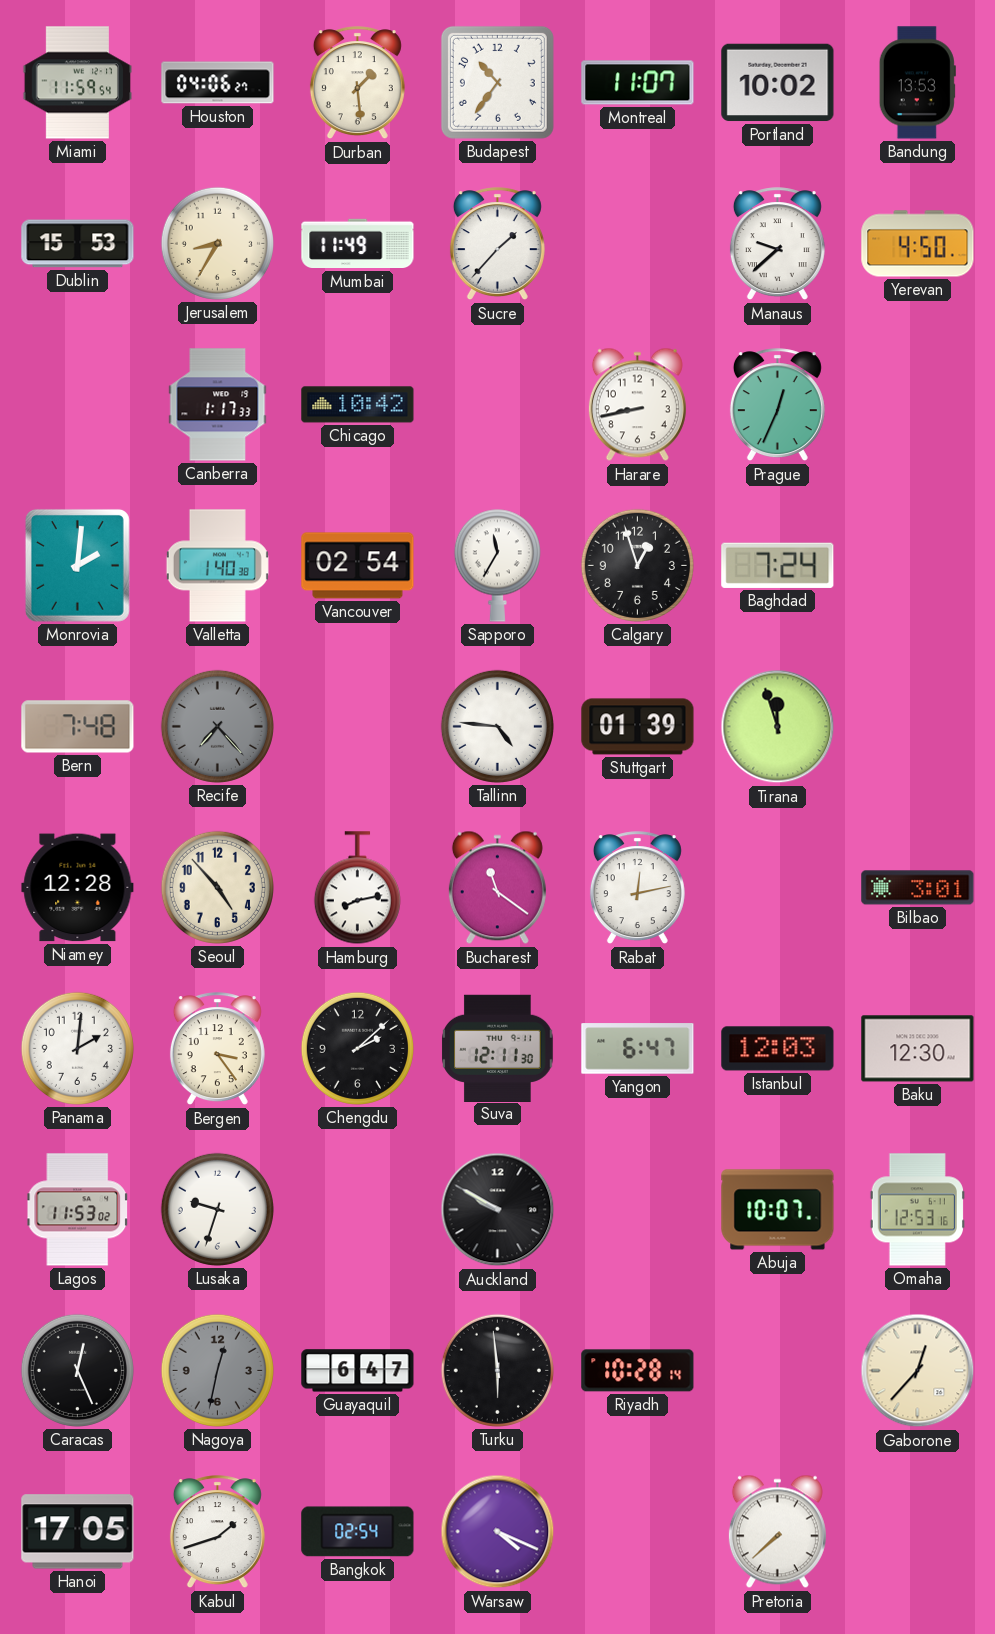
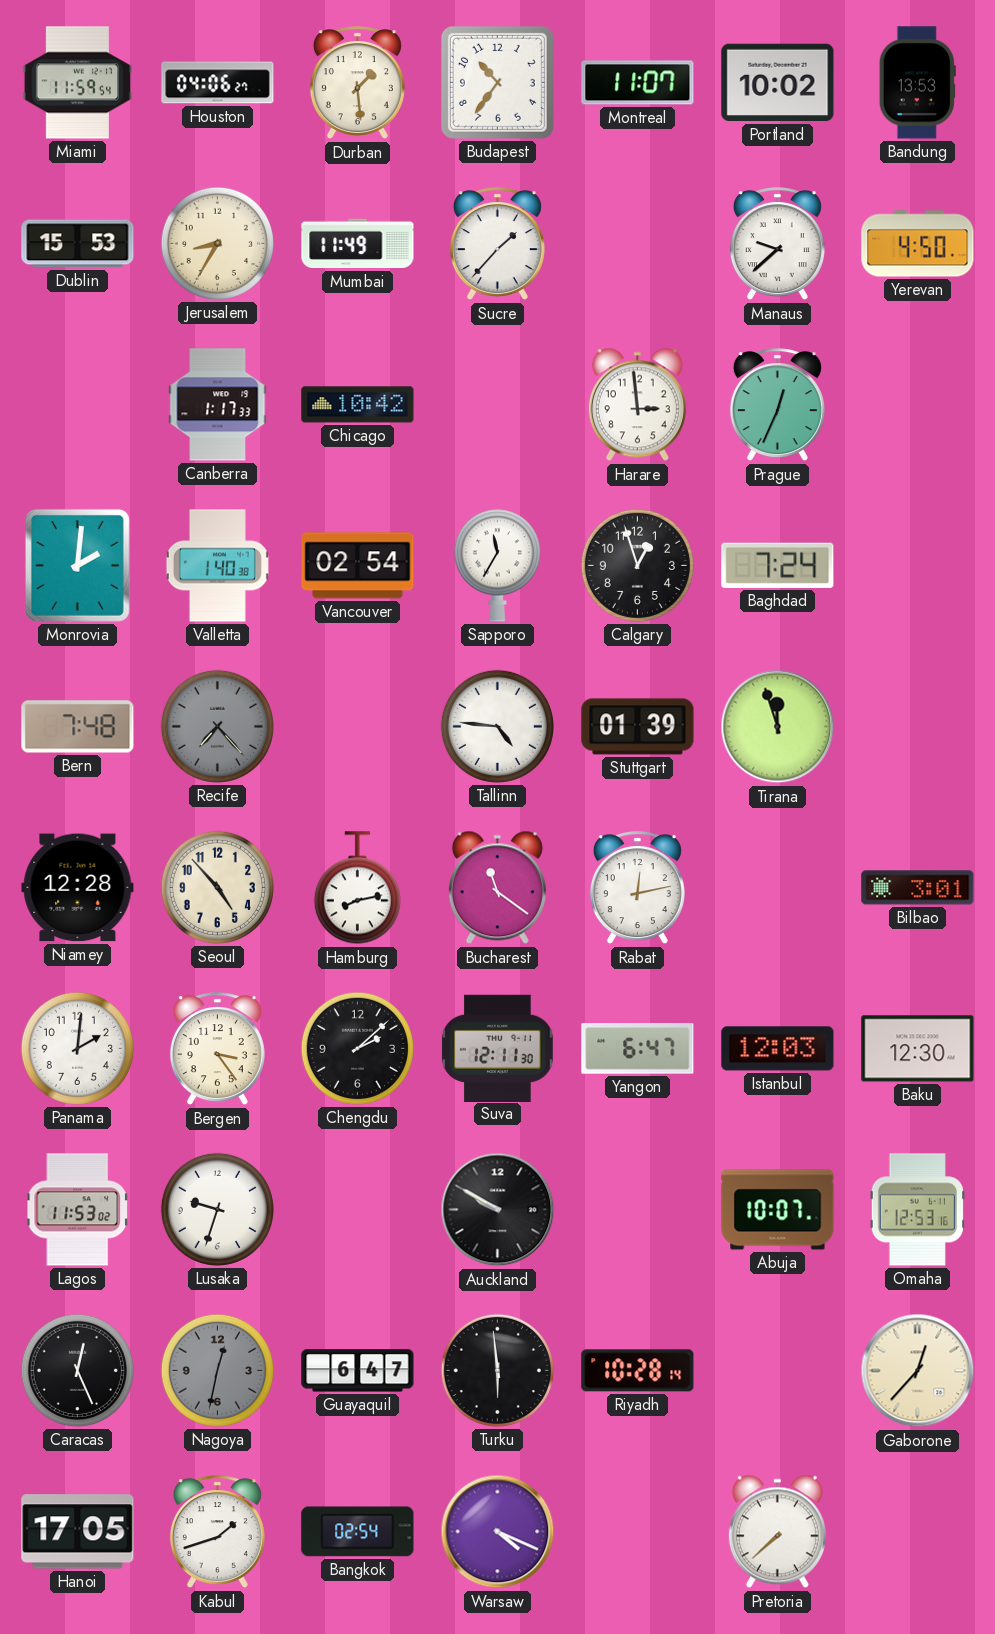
Harare: 8:43 -> 2:59
